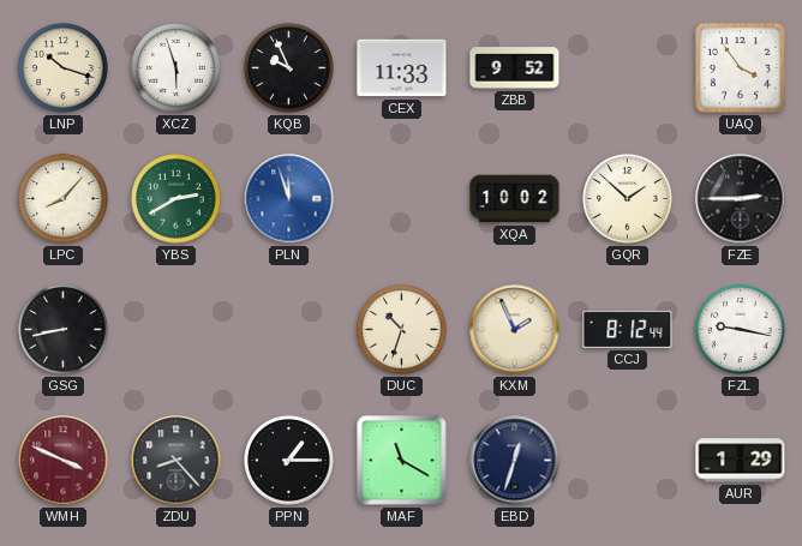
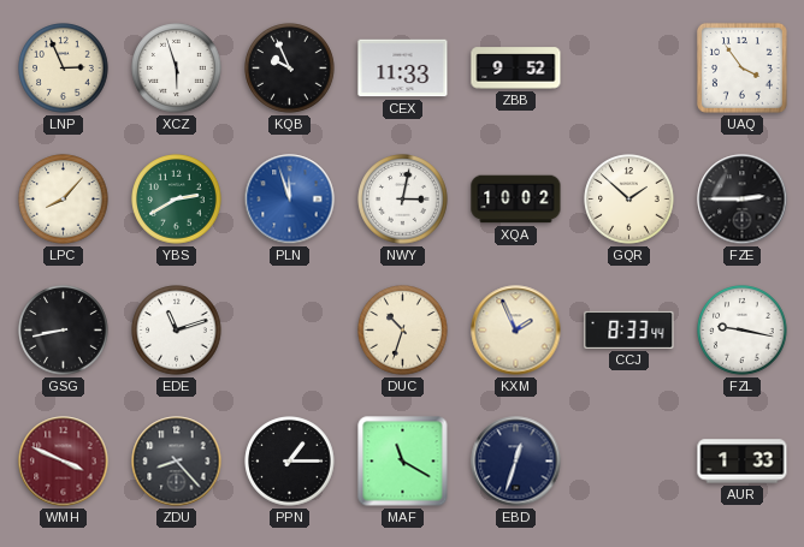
LNP: 10:18 -> 2:56
NWY: none -> 3:02
EDE: none -> 11:12
CCJ: 8:12 -> 8:33
AUR: 1:29 -> 1:33
